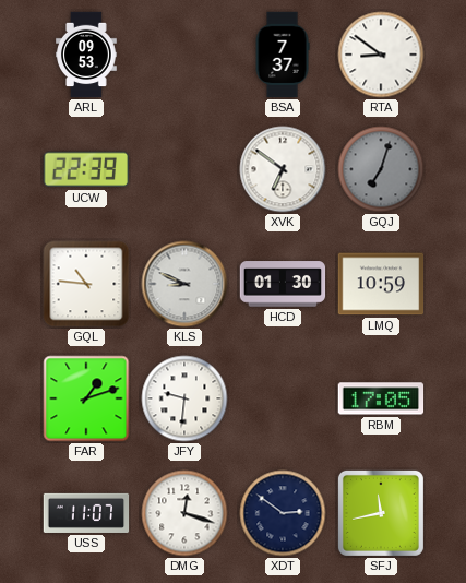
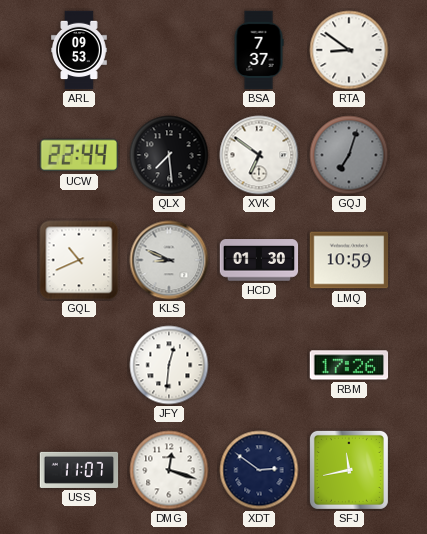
UCW: 22:39 -> 22:44
QLX: none -> 7:29
GQL: 10:46 -> 10:41
FAR: 1:12 -> none
JFY: 9:31 -> 12:31
RBM: 17:05 -> 17:26
